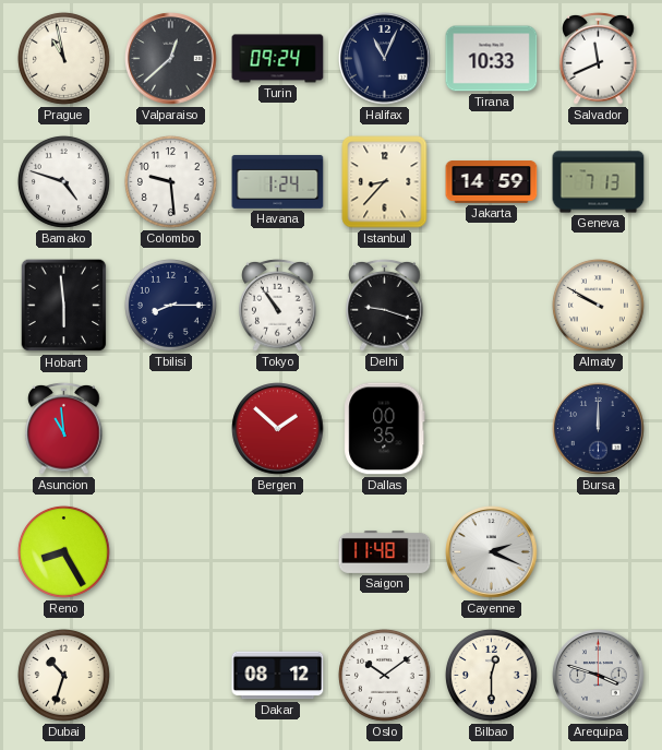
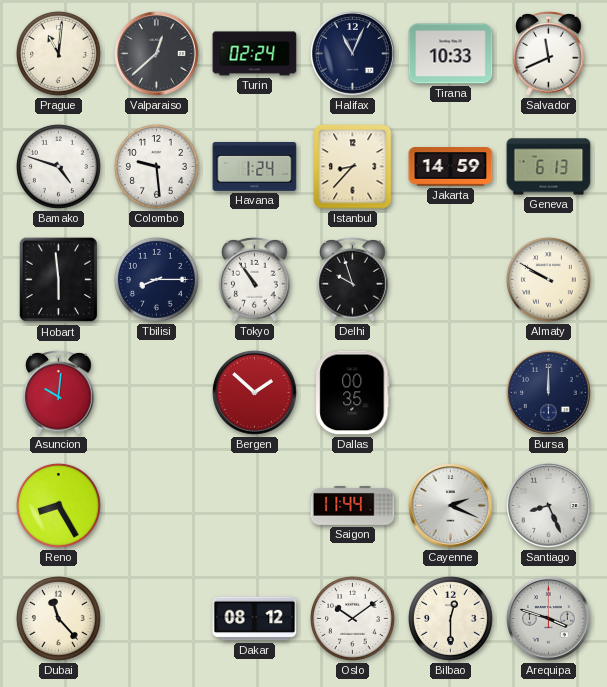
Prague: 10:58 -> 11:01
Turin: 09:24 -> 02:24
Geneva: 7:13 -> 6:13
Delhi: 9:18 -> 9:57
Asuncion: 10:59 -> 10:01
Saigon: 11:48 -> 11:44
Santiago: none -> 8:26
Dubai: 10:33 -> 11:23
